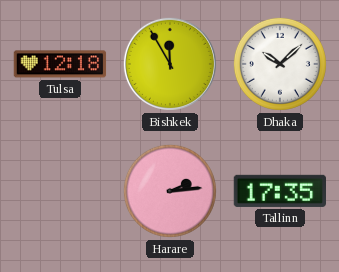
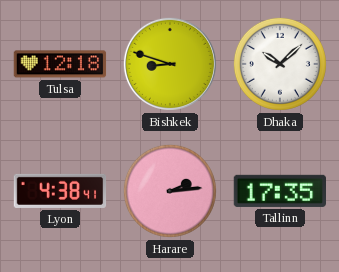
Bishkek: 11:55 -> 8:48
Lyon: none -> 4:38
